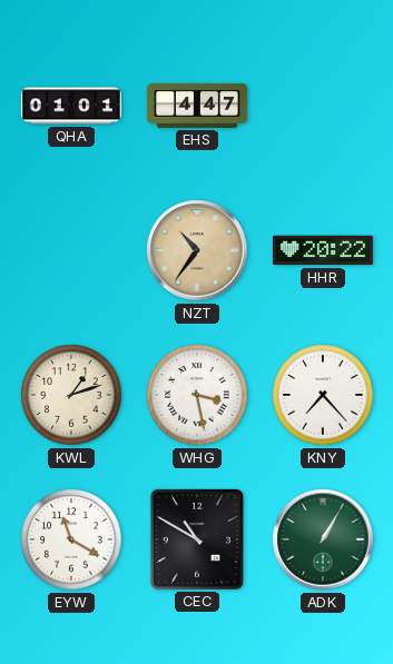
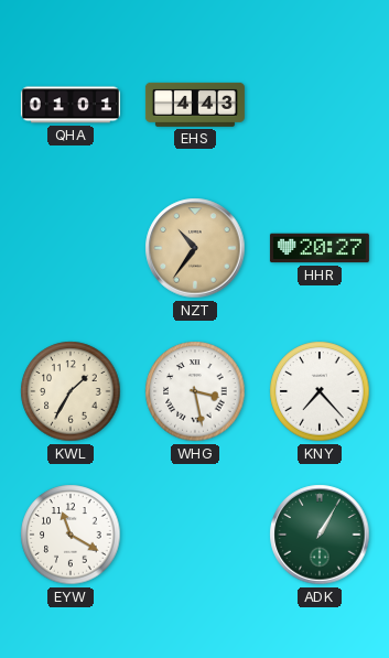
EHS: 4:47 -> 4:43
HHR: 20:22 -> 20:27
KWL: 1:12 -> 1:35
CEC: 10:50 -> none
